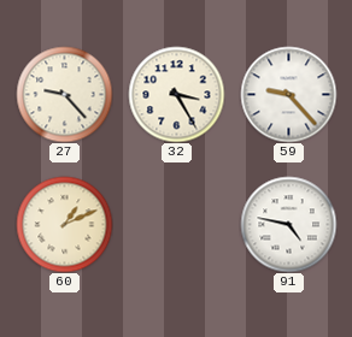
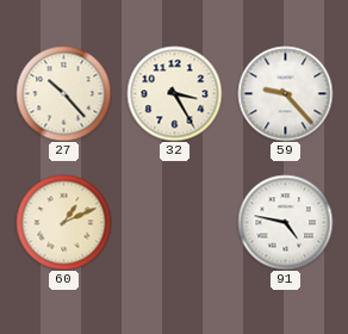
27: 9:23 -> 10:23
